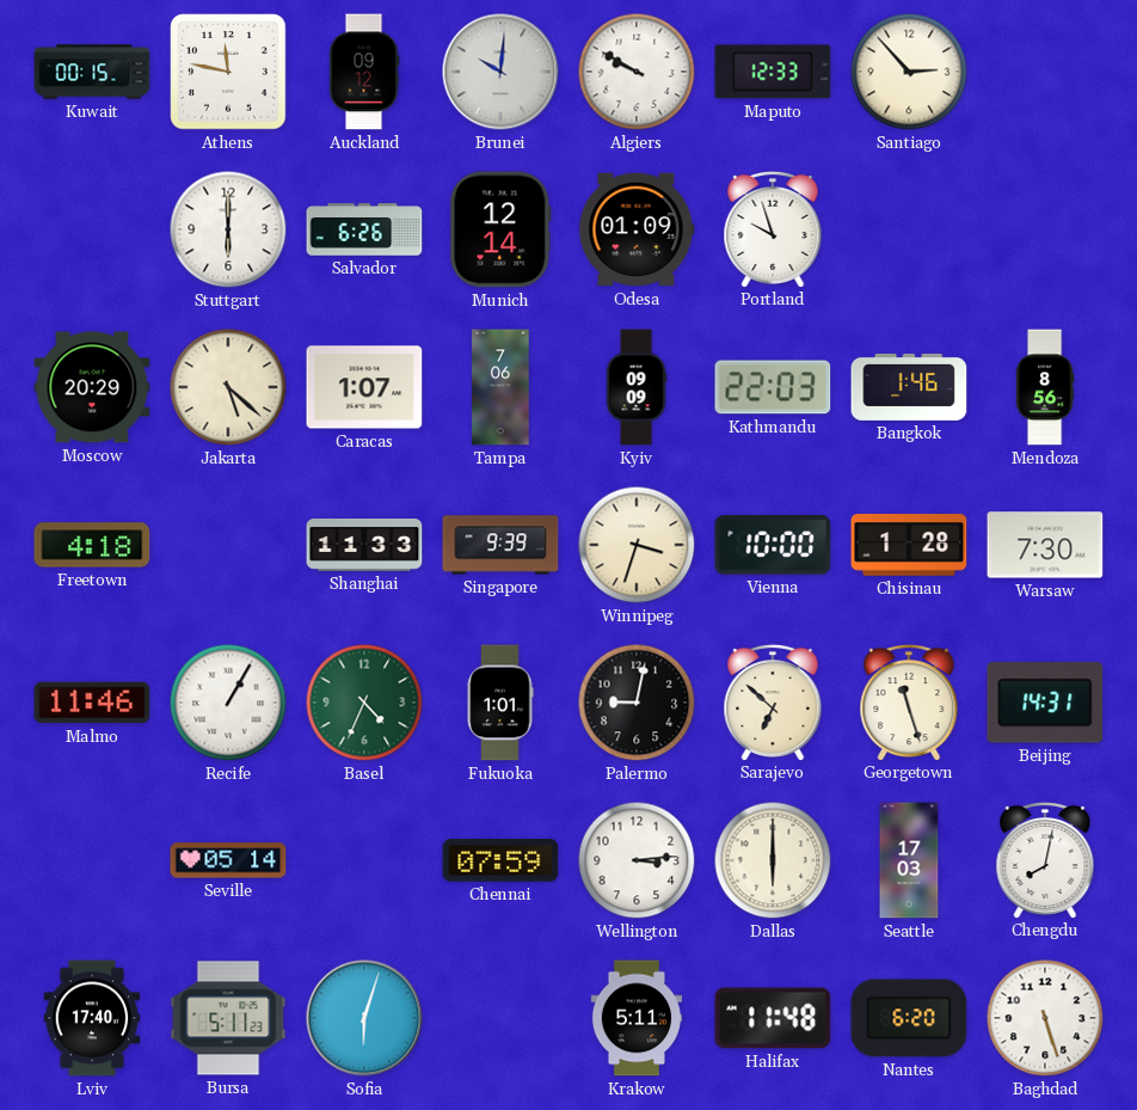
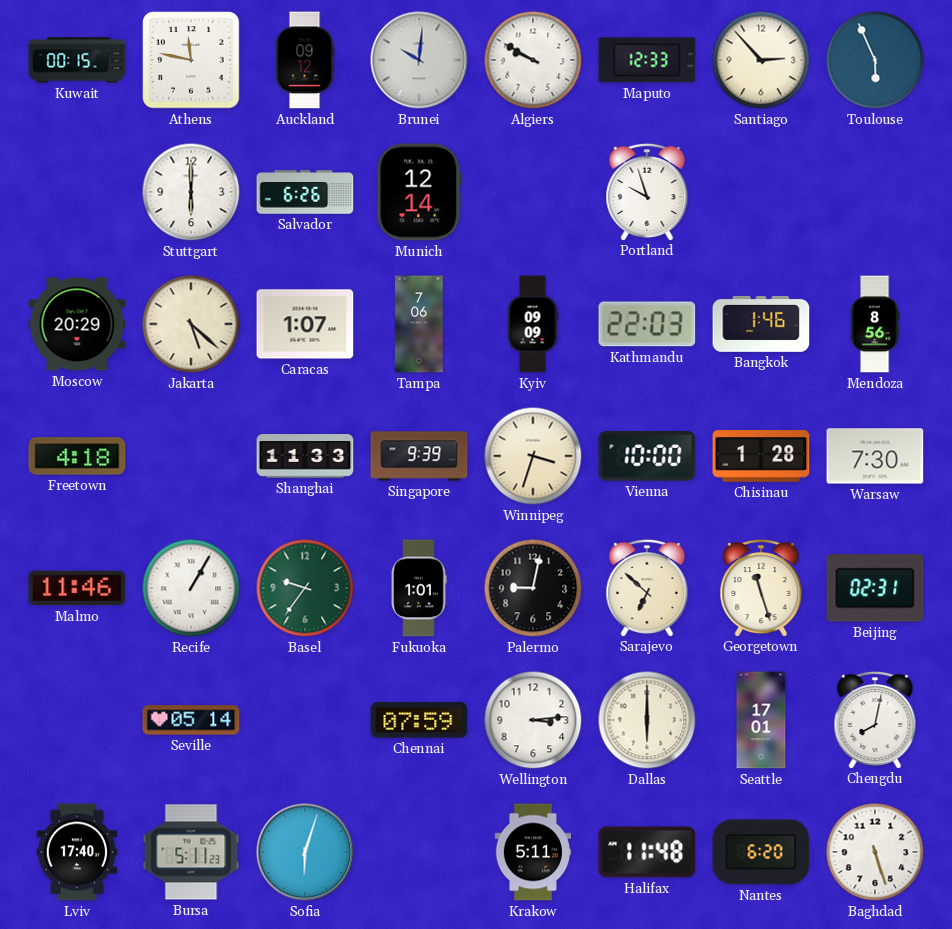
Toulouse: none -> 5:56
Odesa: 01:09 -> none
Basel: 4:34 -> 9:36
Beijing: 14:31 -> 02:31
Seattle: 17:03 -> 17:01
